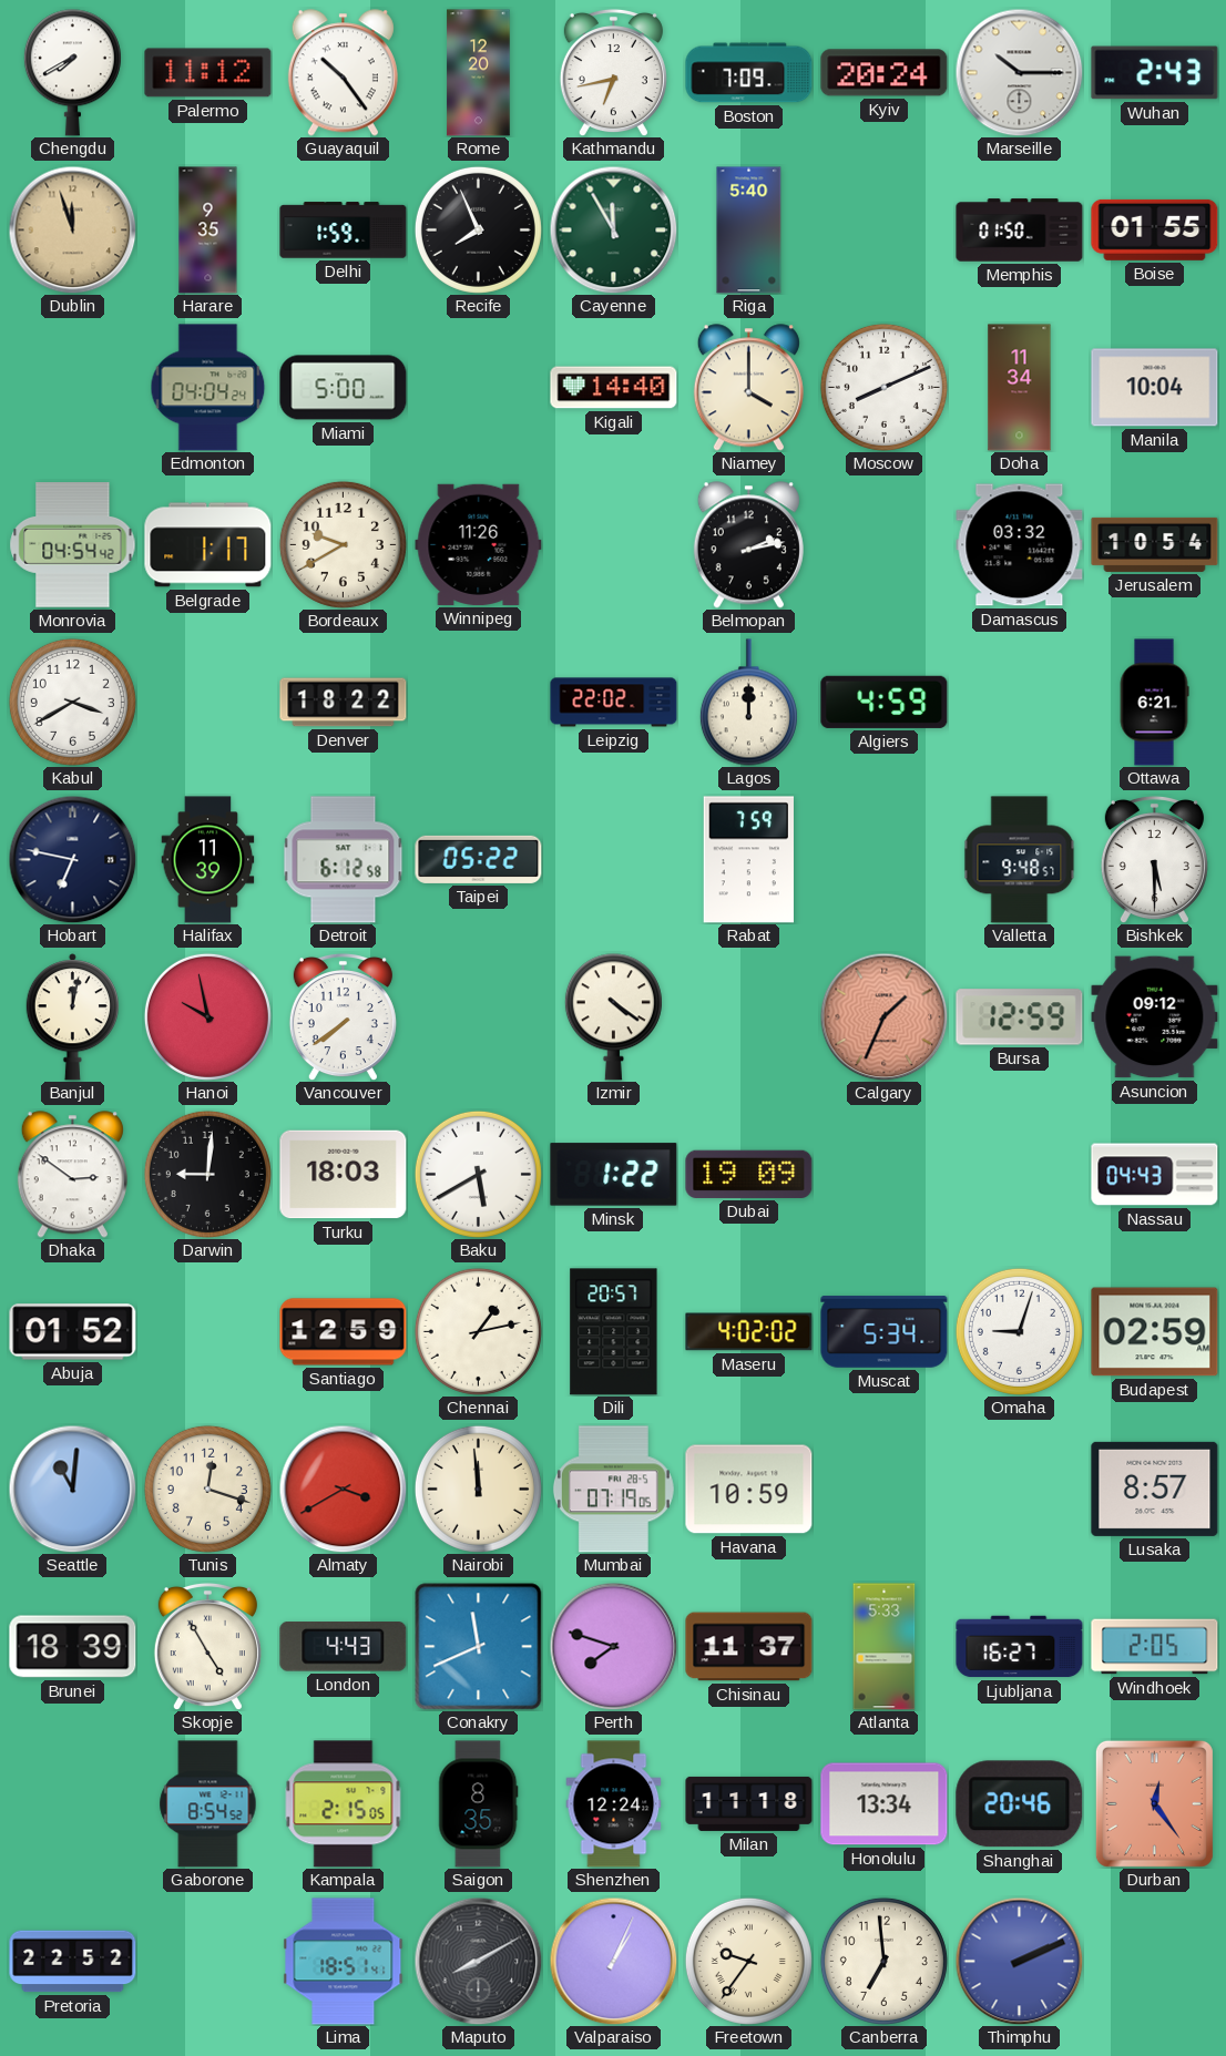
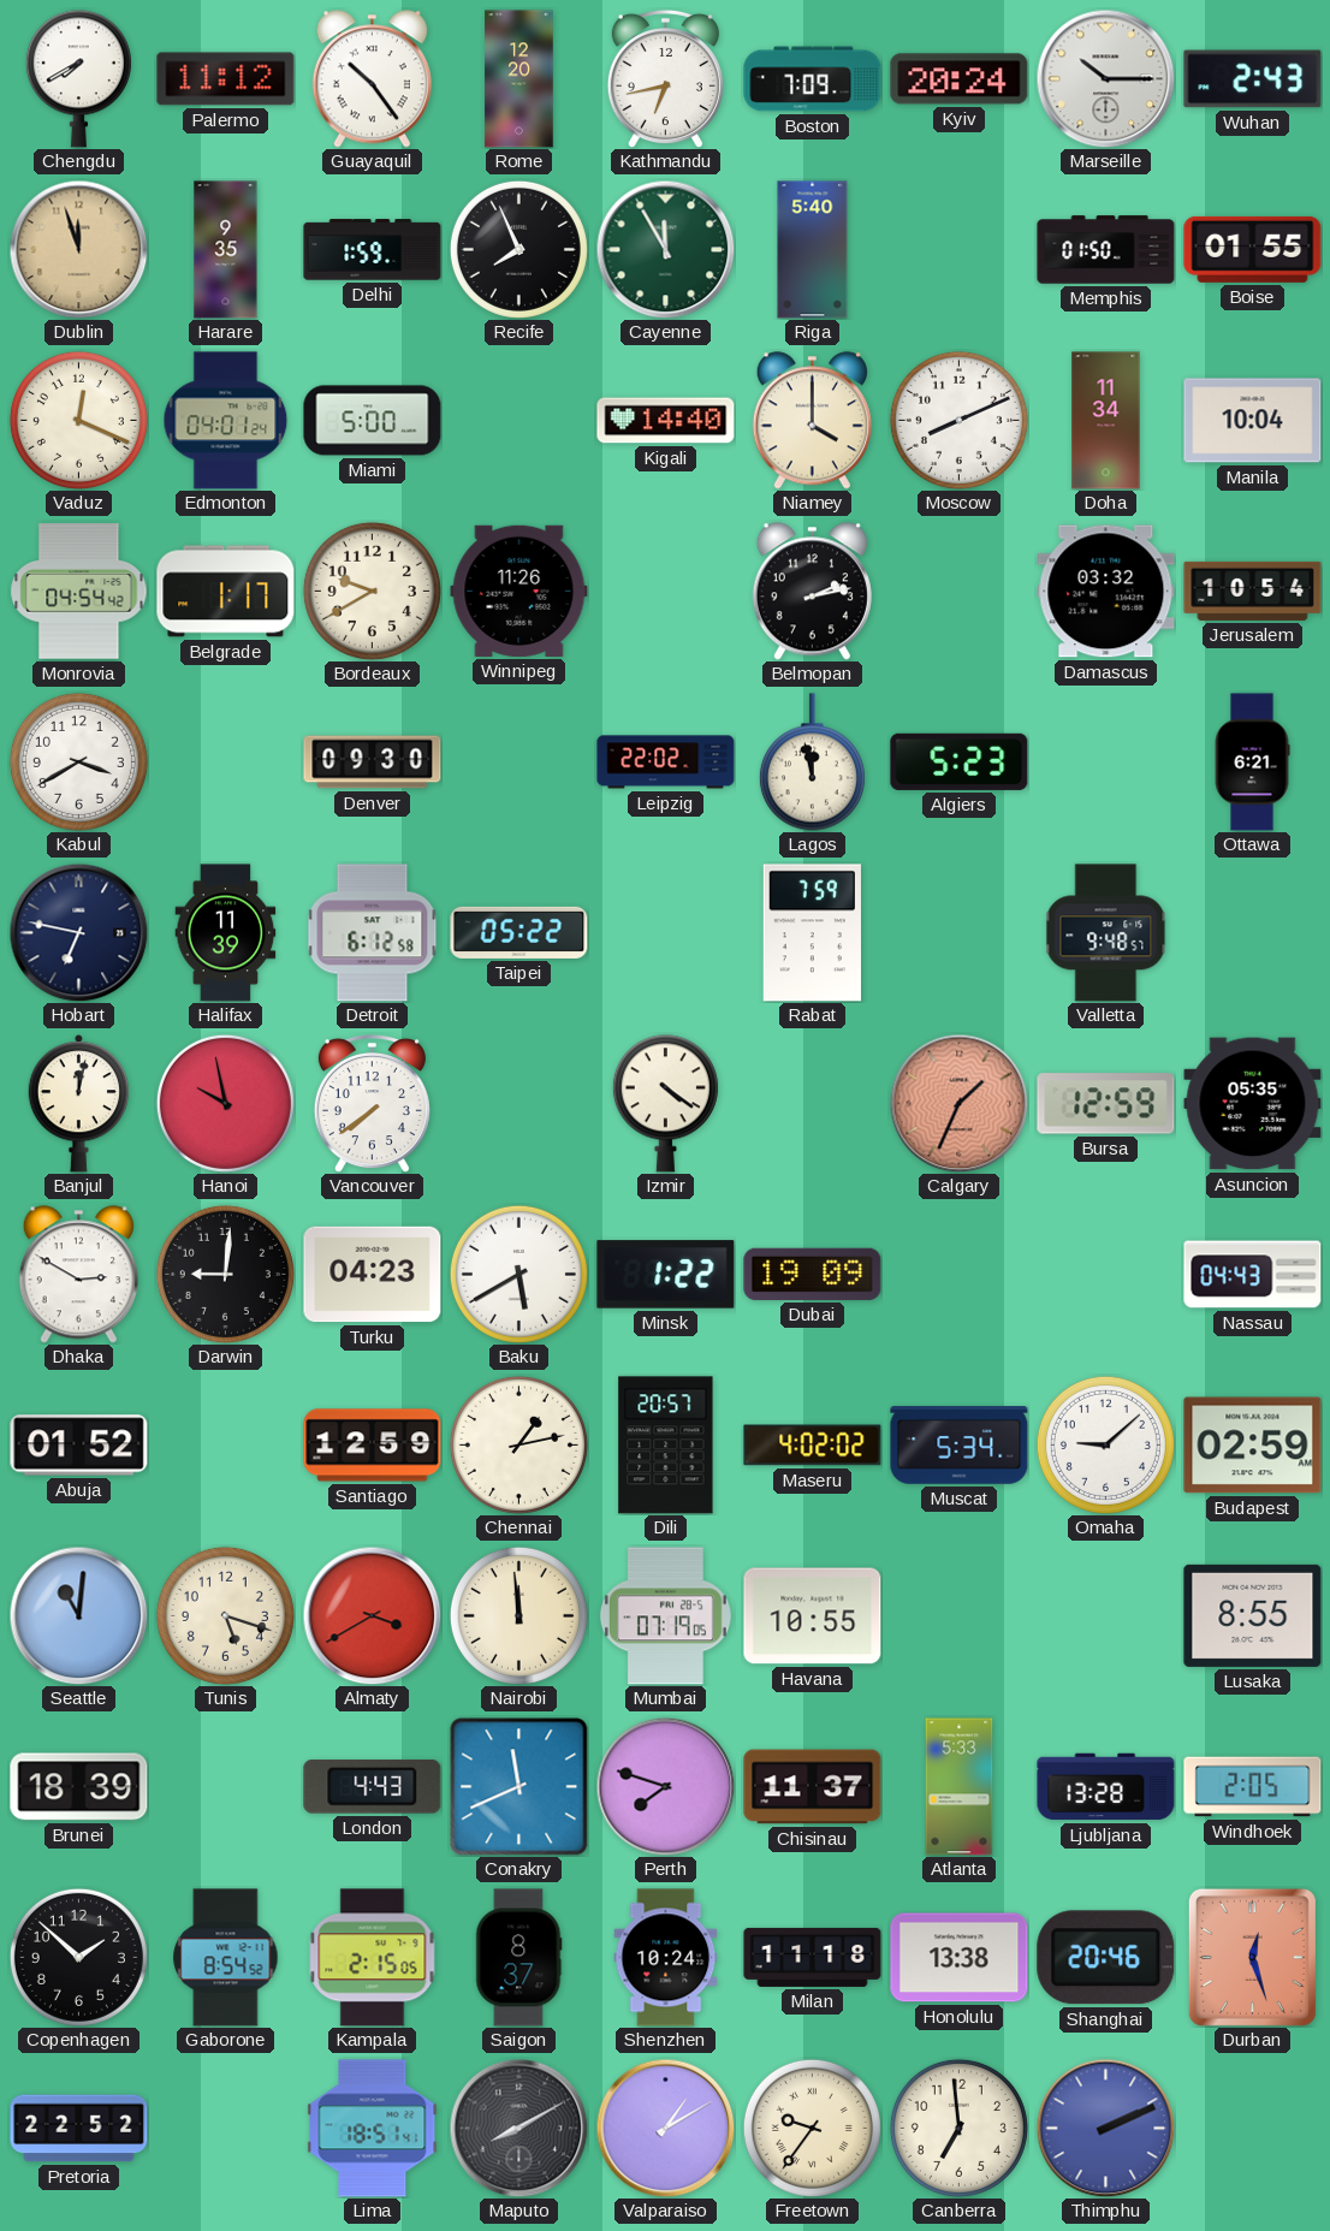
Vaduz: none -> 12:19
Edmonton: 04:04 -> 04:01
Denver: 18:22 -> 09:30
Lagos: 12:00 -> 11:58
Algiers: 4:59 -> 5:23
Bishkek: 5:30 -> none
Asuncion: 09:12 -> 05:35
Dhaka: 2:51 -> 2:50
Turku: 18:03 -> 04:23
Omaha: 9:03 -> 9:08
Tunis: 12:18 -> 5:18
Havana: 10:59 -> 10:55
Lusaka: 8:57 -> 8:55
Skopje: 4:55 -> none
Ljubljana: 16:27 -> 13:28
Copenhagen: none -> 1:52
Saigon: 8:35 -> 8:37
Shenzhen: 12:24 -> 10:24
Honolulu: 13:34 -> 13:38
Durban: 12:24 -> 12:27
Valparaiso: 1:04 -> 1:10
